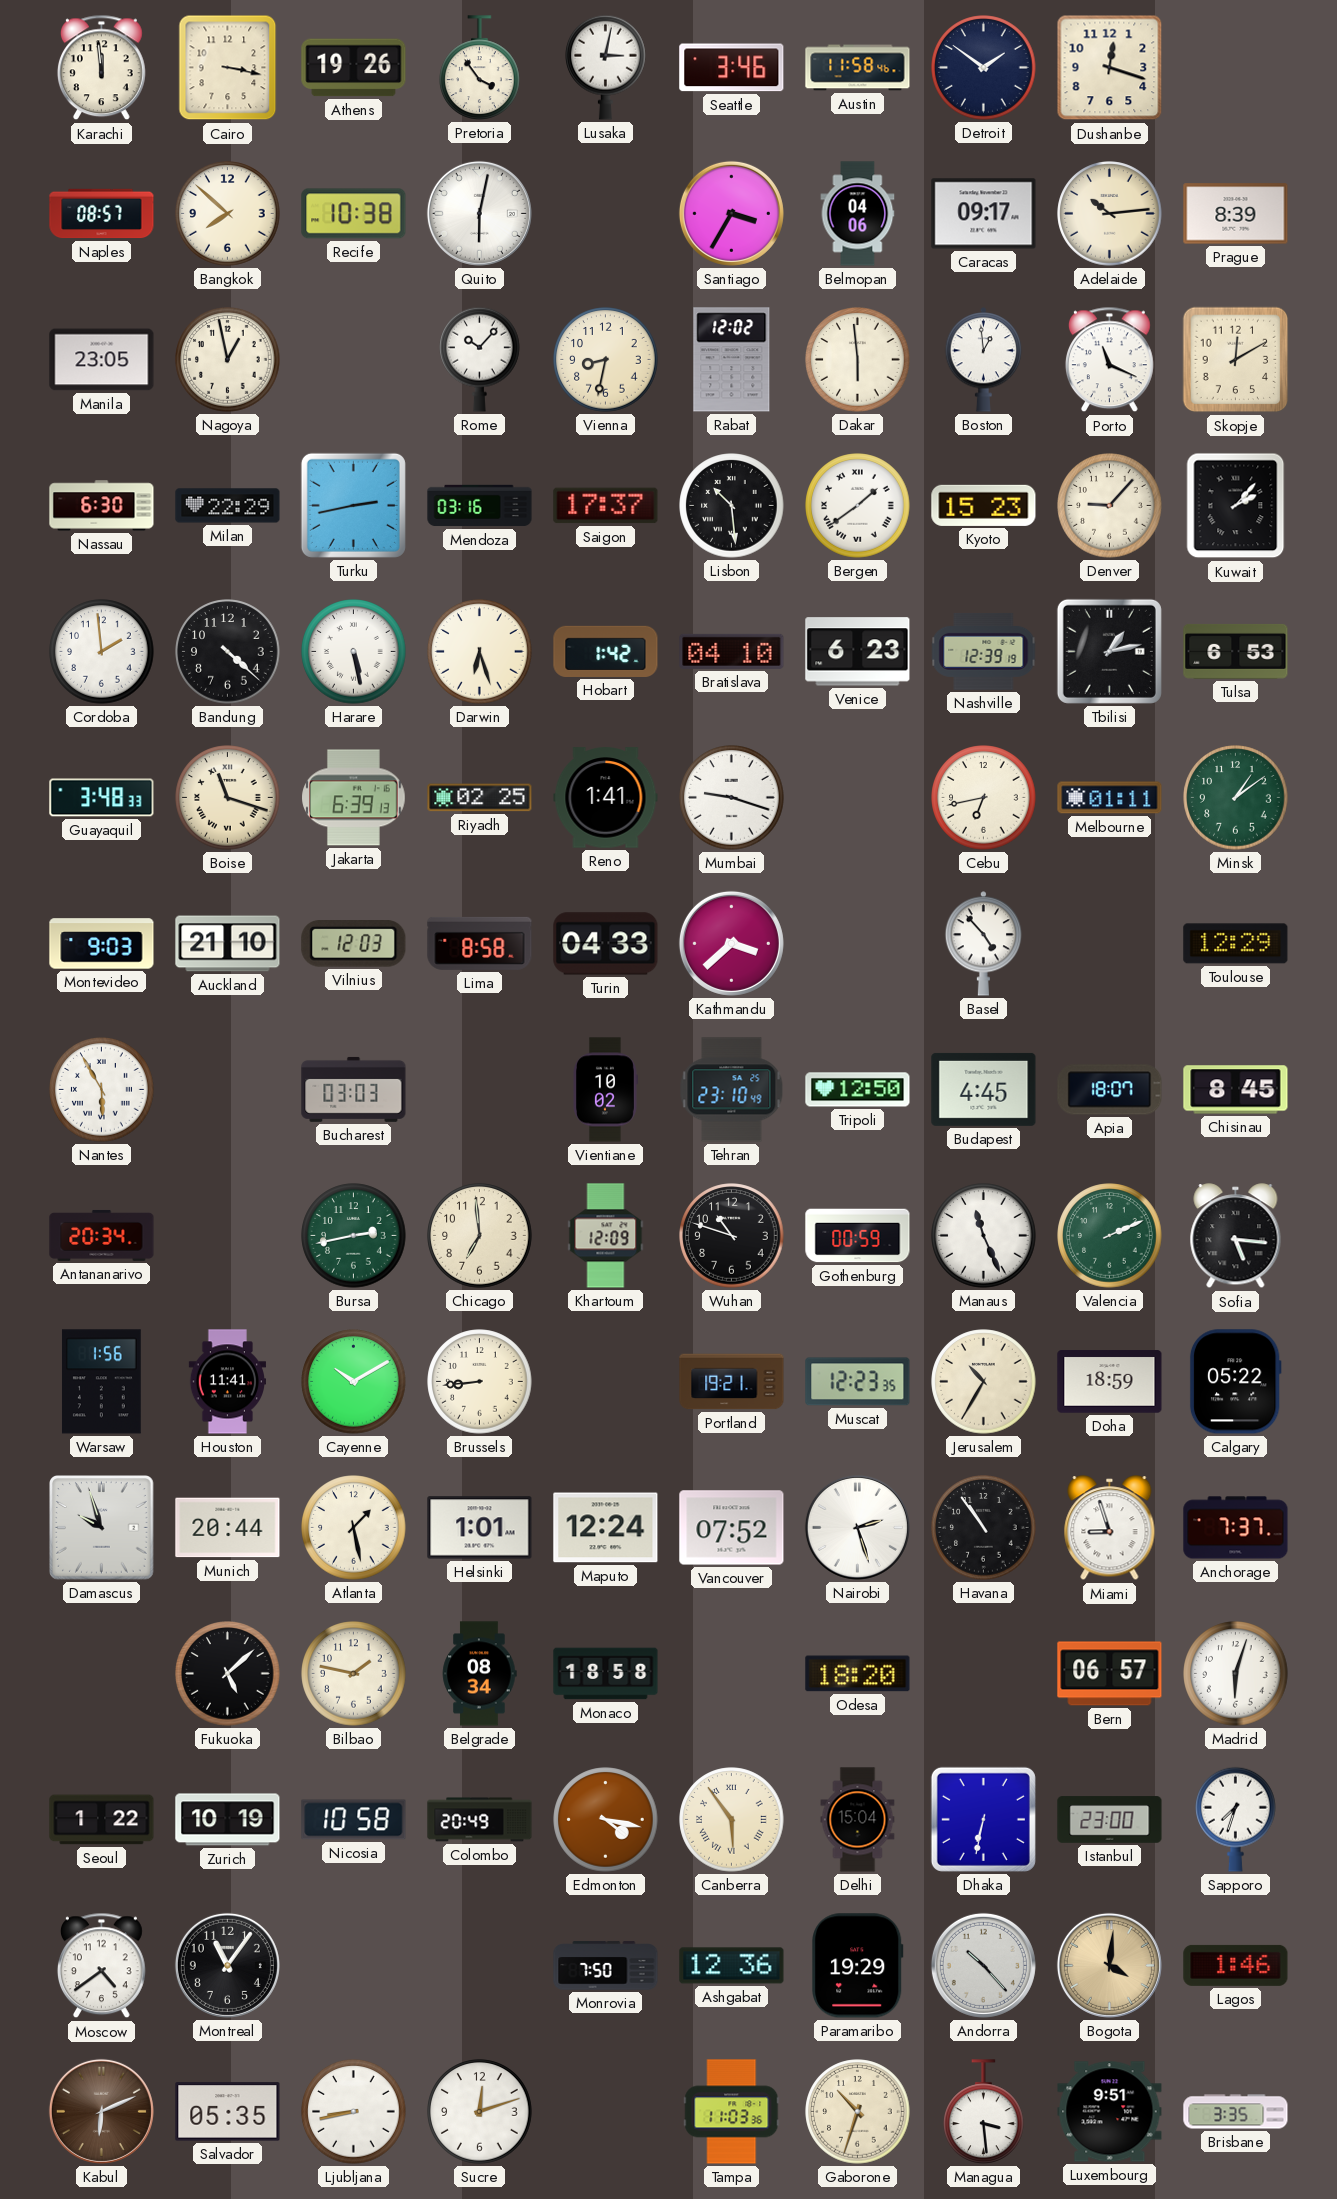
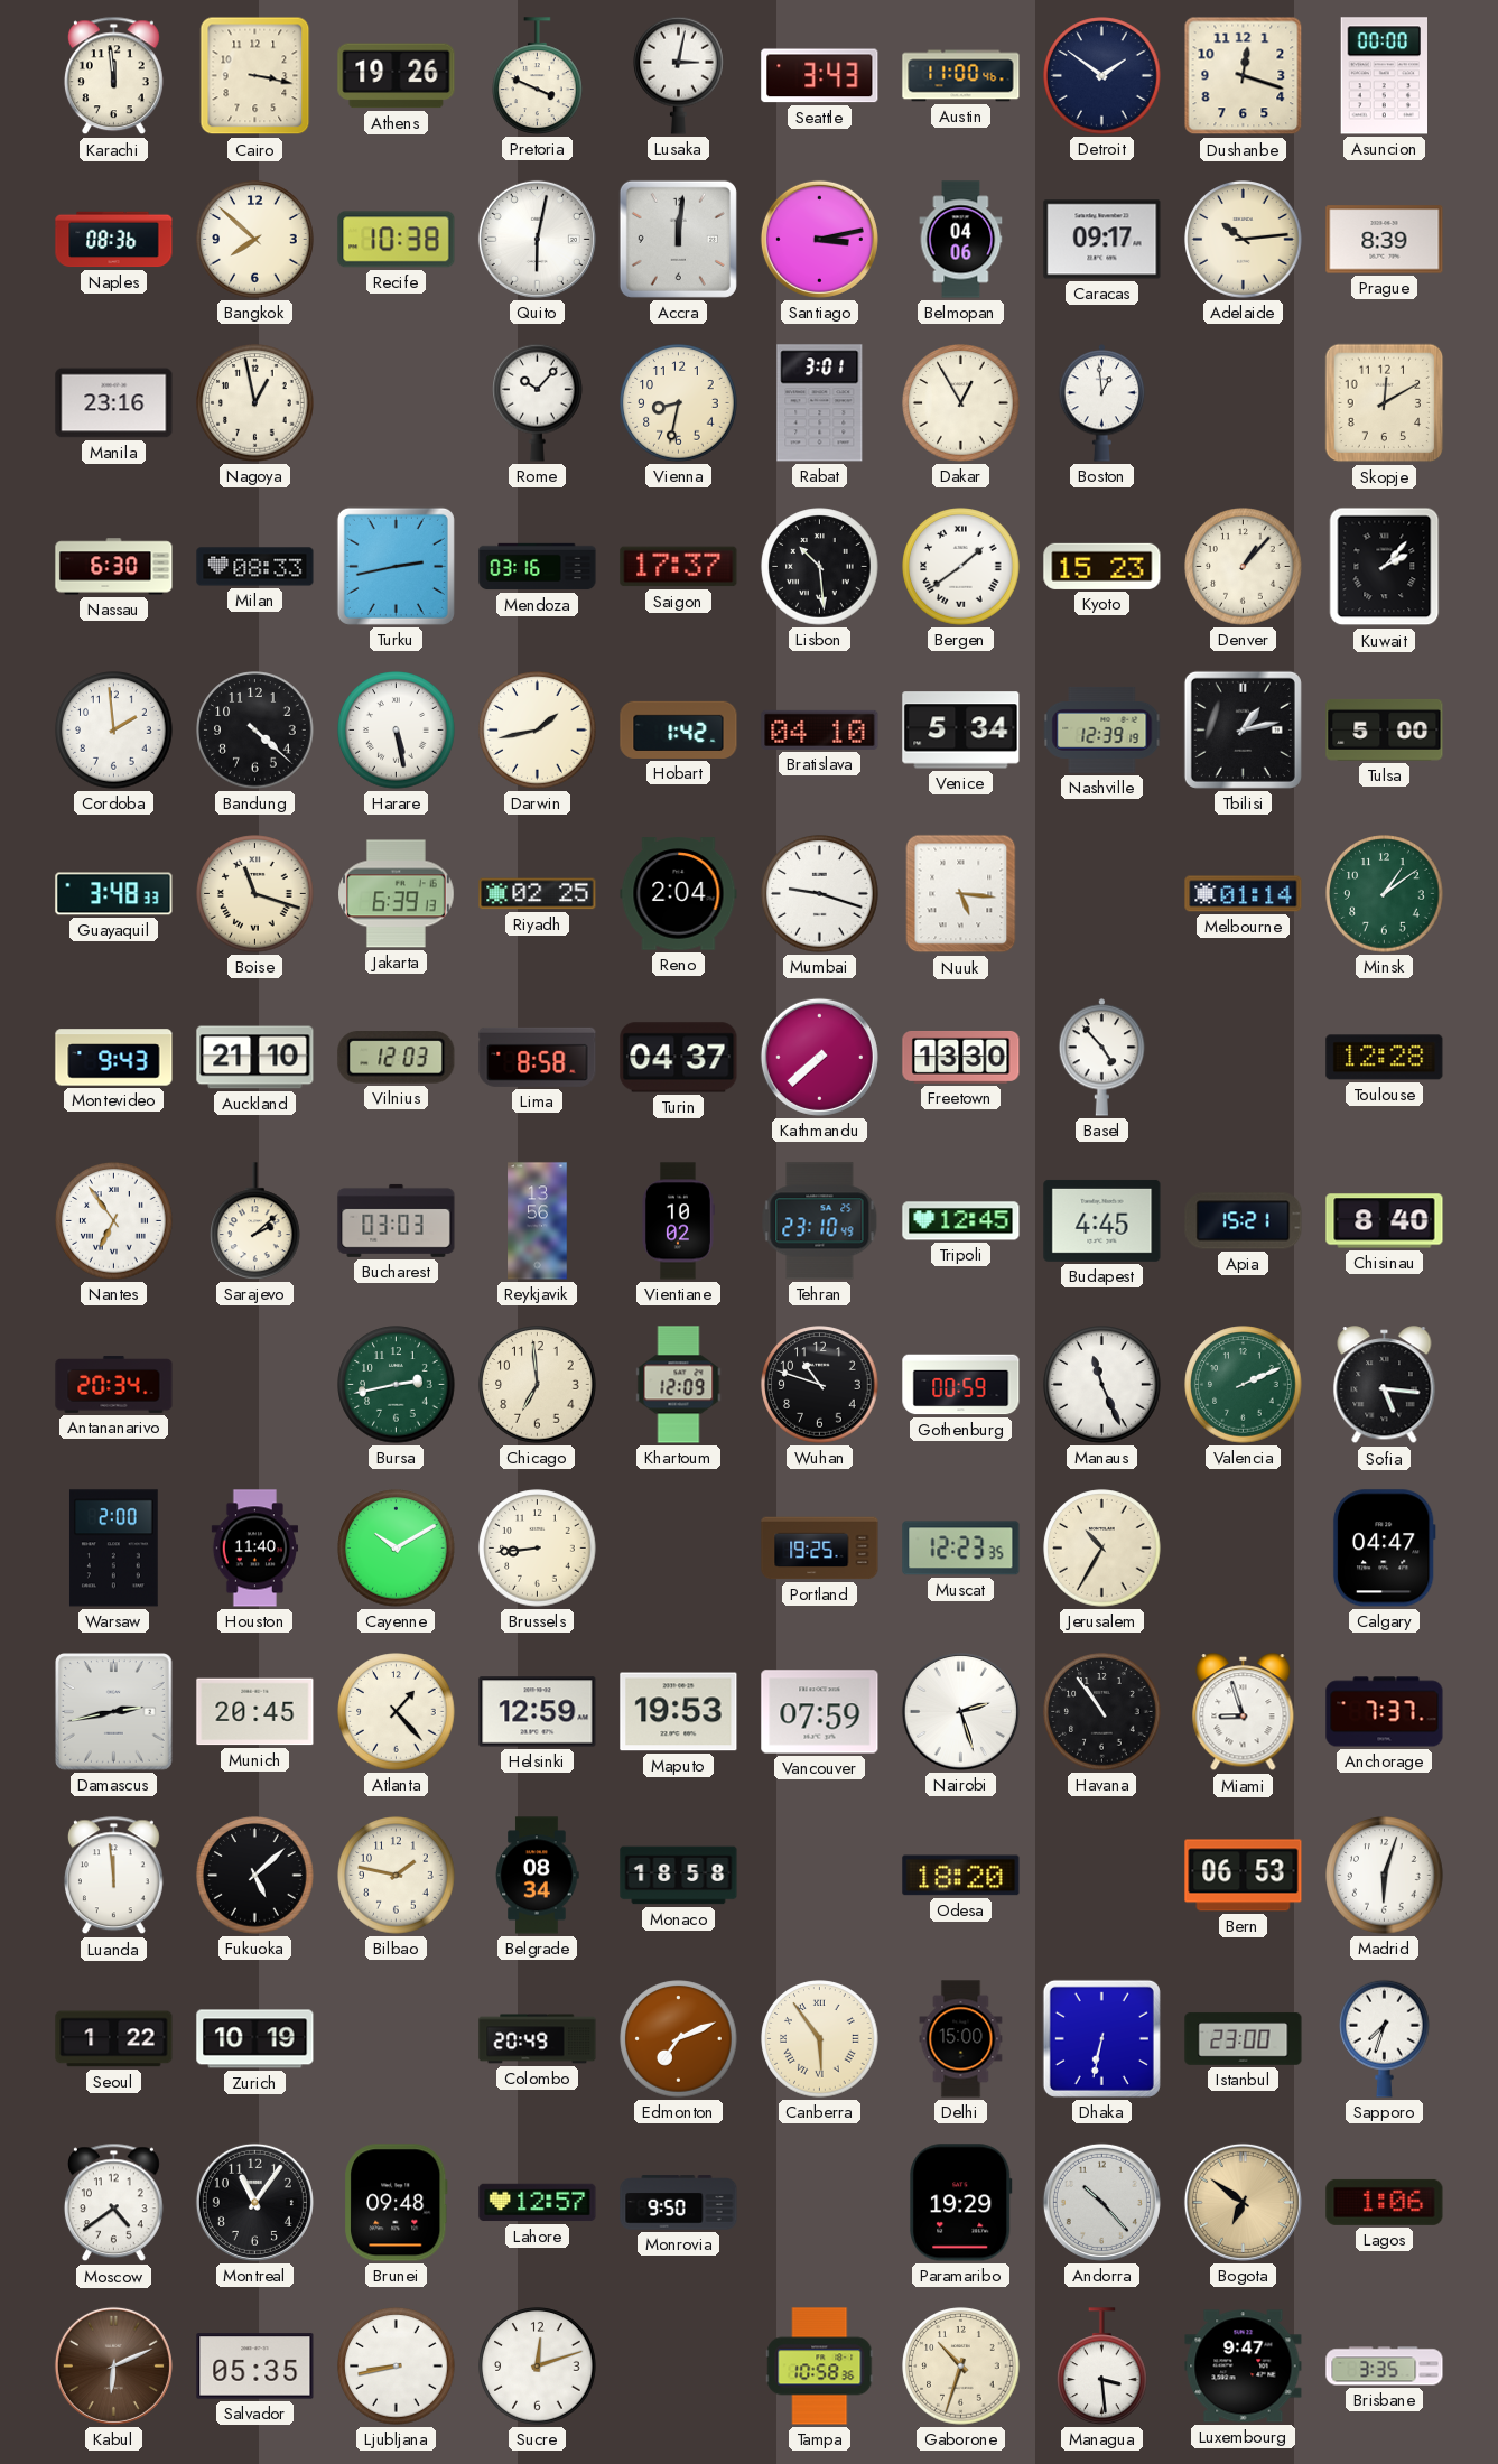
Pretoria: 3:54 -> 3:49
Seattle: 3:46 -> 3:43
Austin: 11:58 -> 11:00
Asuncion: none -> 00:00
Naples: 08:57 -> 08:36
Accra: none -> 12:01
Santiago: 3:35 -> 3:13
Manila: 23:05 -> 23:16
Rabat: 12:02 -> 3:01
Dakar: 5:59 -> 12:55
Porto: 11:19 -> none
Milan: 22:29 -> 08:33
Denver: 9:07 -> 1:07
Darwin: 6:27 -> 1:43
Venice: 6:23 -> 5:34
Tulsa: 6:53 -> 5:00
Reno: 1:41 -> 2:04
Nuuk: none -> 5:16
Cebu: 6:43 -> none
Melbourne: 01:11 -> 01:14
Montevideo: 9:03 -> 9:43
Turin: 04:33 -> 04:37
Kathmandu: 3:38 -> 7:38
Freetown: none -> 13:30
Toulouse: 12:29 -> 12:28
Nantes: 5:55 -> 6:54
Sarajevo: none -> 2:08
Reykjavik: none -> 13:56
Tripoli: 12:50 -> 12:45
Apia: 18:07 -> 15:21
Chisinau: 8:45 -> 8:40
Warsaw: 1:56 -> 2:00
Houston: 11:41 -> 11:40
Portland: 19:21 -> 19:25
Doha: 18:59 -> none
Calgary: 05:22 -> 04:47
Damascus: 9:57 -> 2:43
Munich: 20:44 -> 20:45
Atlanta: 1:28 -> 1:23
Helsinki: 1:01 -> 12:59
Maputo: 12:24 -> 19:53
Vancouver: 07:52 -> 07:59
Luanda: none -> 11:59
Bern: 06:57 -> 06:53
Nicosia: 10:58 -> none
Edmonton: 4:17 -> 7:11
Delhi: 15:04 -> 15:00
Brunei: none -> 09:48
Lahore: none -> 12:57
Monrovia: 7:50 -> 9:50
Ashgabat: 12:36 -> none
Bogota: 4:01 -> 6:51
Lagos: 1:46 -> 1:06
Tampa: 11:03 -> 10:58
Luxembourg: 9:51 -> 9:47
